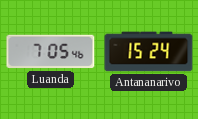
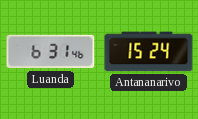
Luanda: 7:05 -> 6:31
